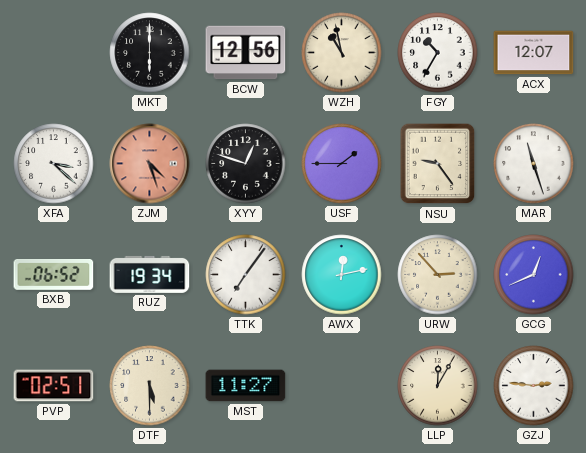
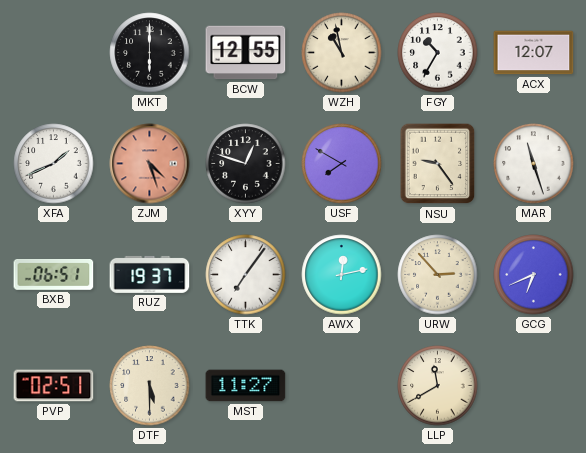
BCW: 12:56 -> 12:55
XFA: 3:22 -> 1:41
USF: 1:45 -> 7:50
BXB: 06:52 -> 06:51
RUZ: 19:34 -> 19:37
GCG: 12:41 -> 6:41
LLP: 12:05 -> 11:40
GZJ: 2:46 -> none
